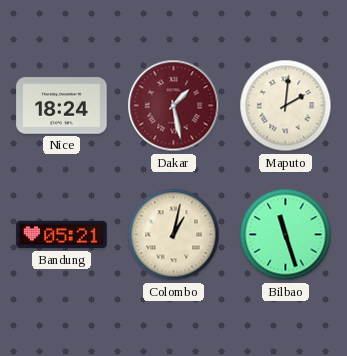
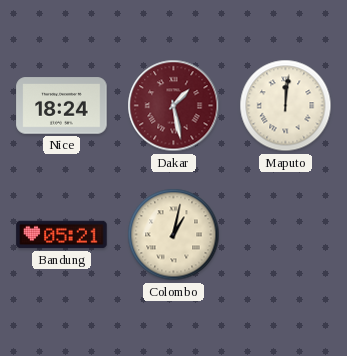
Maputo: 2:01 -> 12:01
Bilbao: 11:27 -> none
